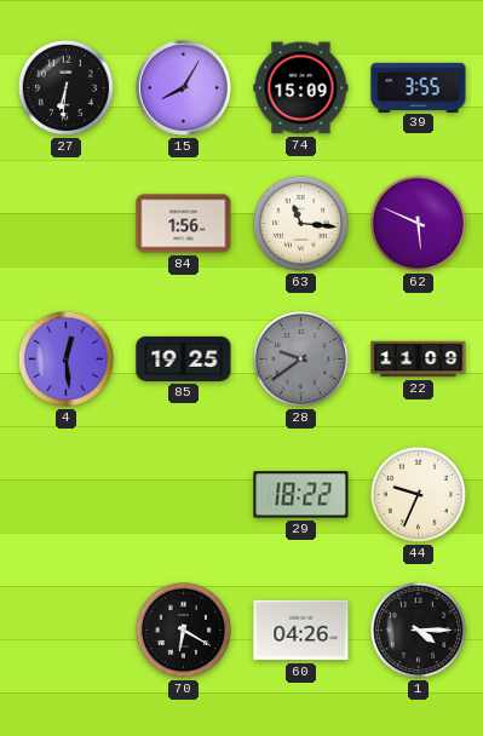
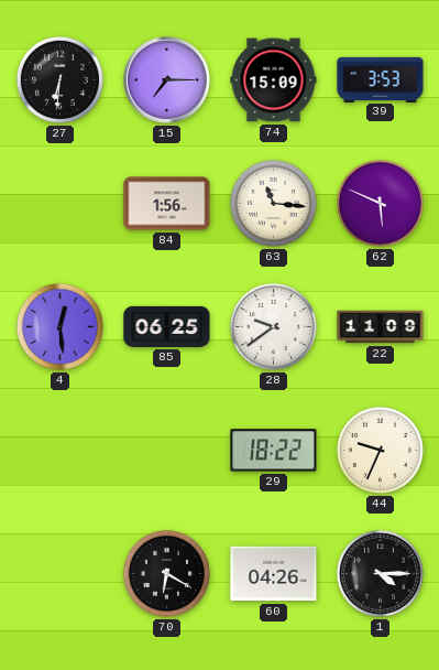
15: 8:05 -> 7:15
39: 3:55 -> 3:53
85: 19:25 -> 06:25
28 dial: grey -> white
